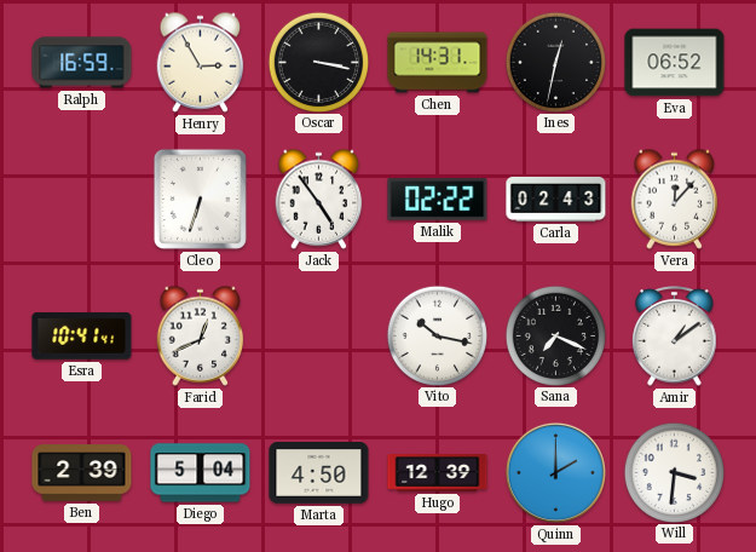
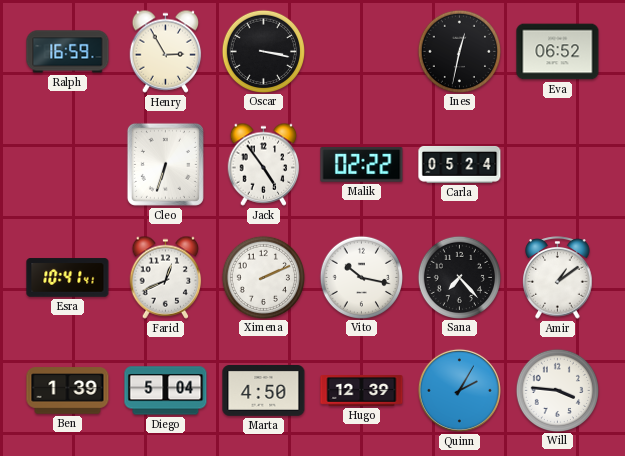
Chen: 14:31 -> none
Carla: 02:43 -> 05:24
Vera: 12:07 -> none
Ximena: none -> 2:11
Sana: 7:19 -> 7:23
Ben: 2:39 -> 1:39
Quinn: 2:00 -> 2:05
Will: 3:31 -> 3:46
